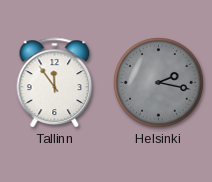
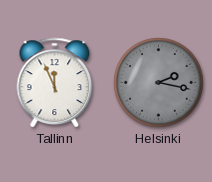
Tallinn: 11:54 -> 11:56
